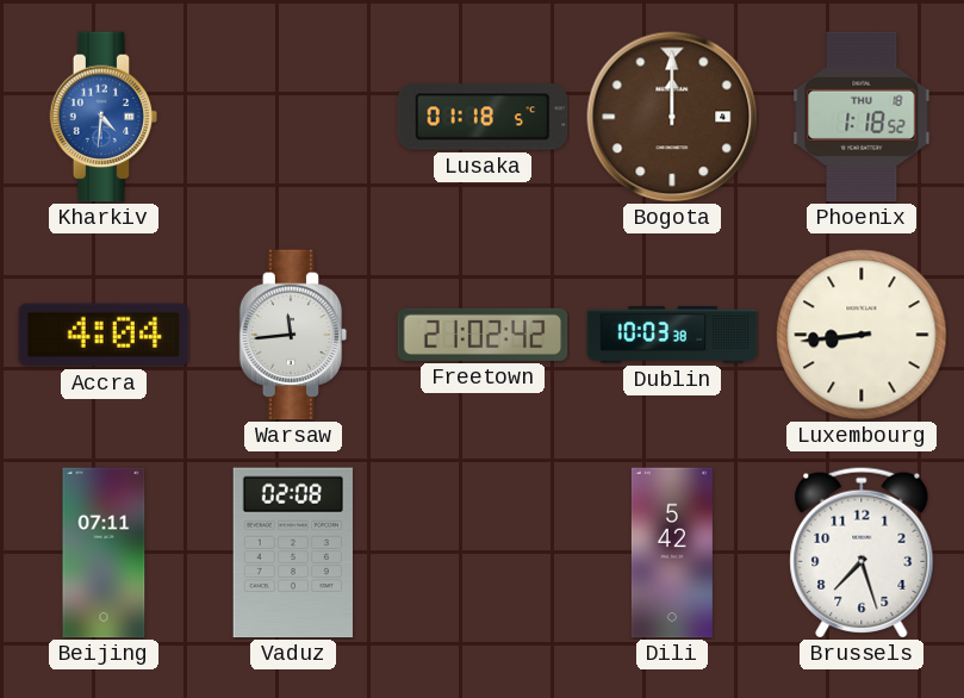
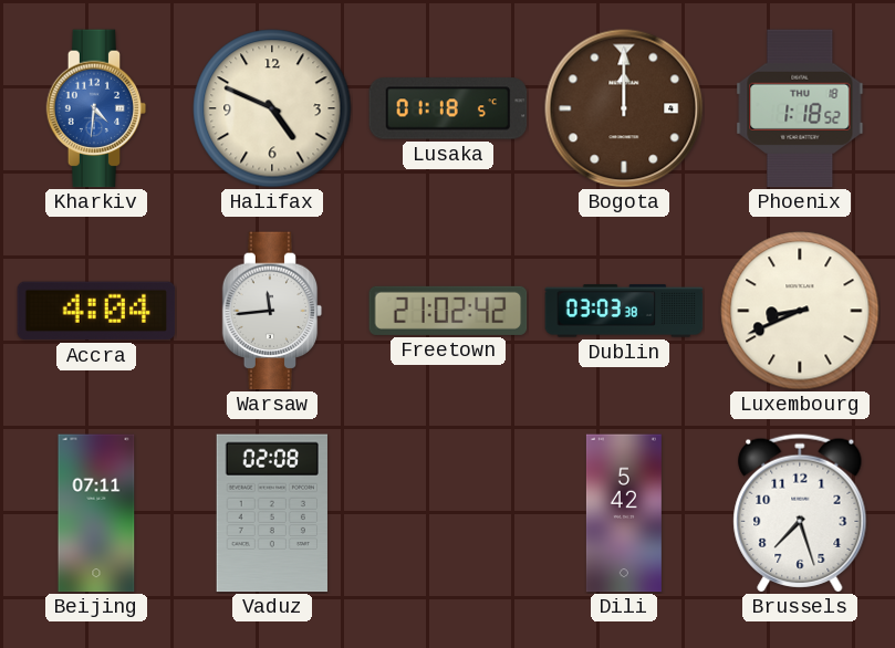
Halifax: none -> 4:49
Dublin: 10:03 -> 03:03
Luxembourg: 8:44 -> 8:41
